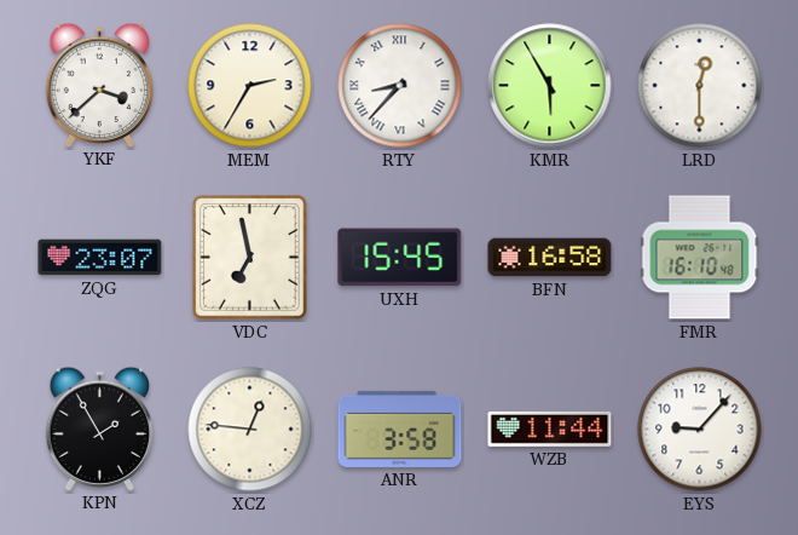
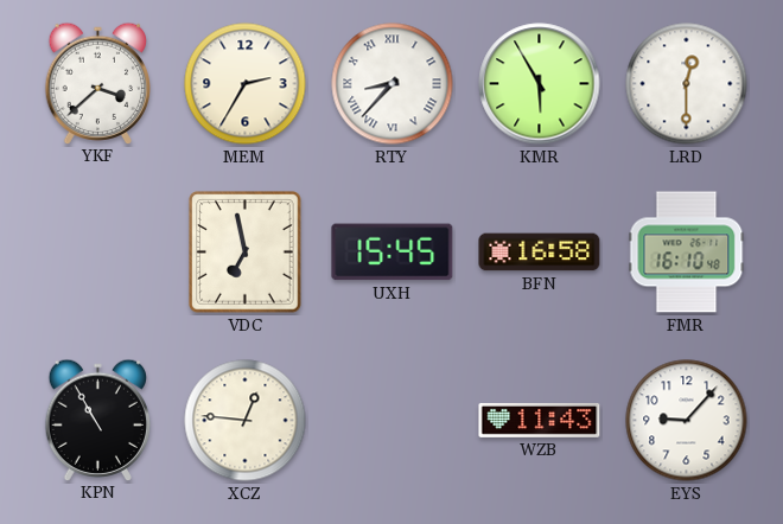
ZQG: 23:07 -> none
KPN: 1:55 -> 10:55
ANR: 3:58 -> none
WZB: 11:44 -> 11:43
